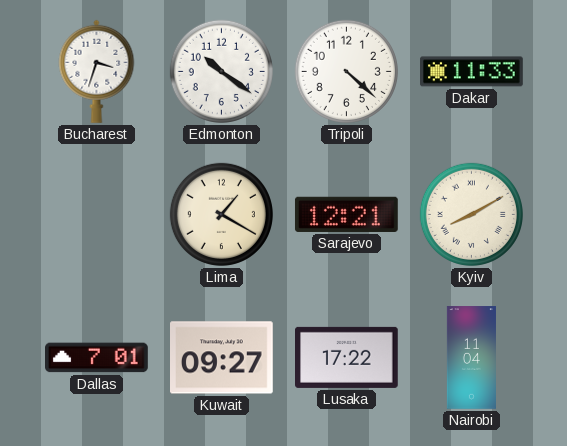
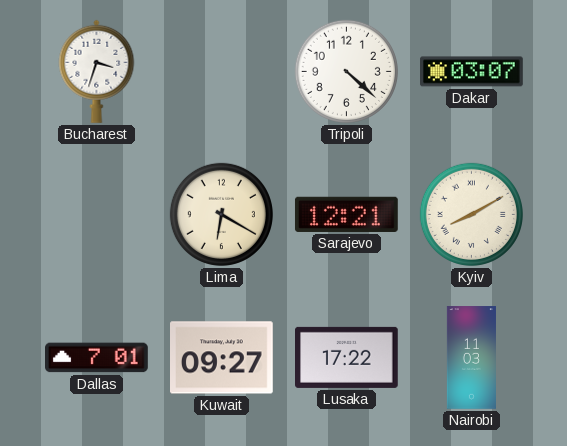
Edmonton: 10:21 -> none
Dakar: 11:33 -> 03:07
Lima: 1:20 -> 6:20
Nairobi: 11:04 -> 11:03
